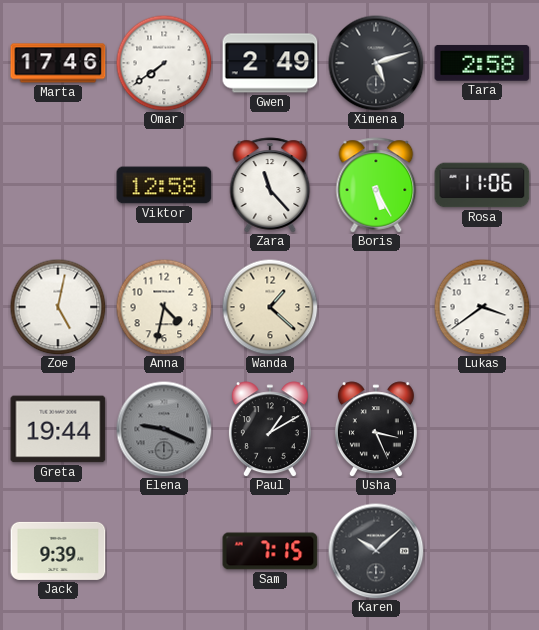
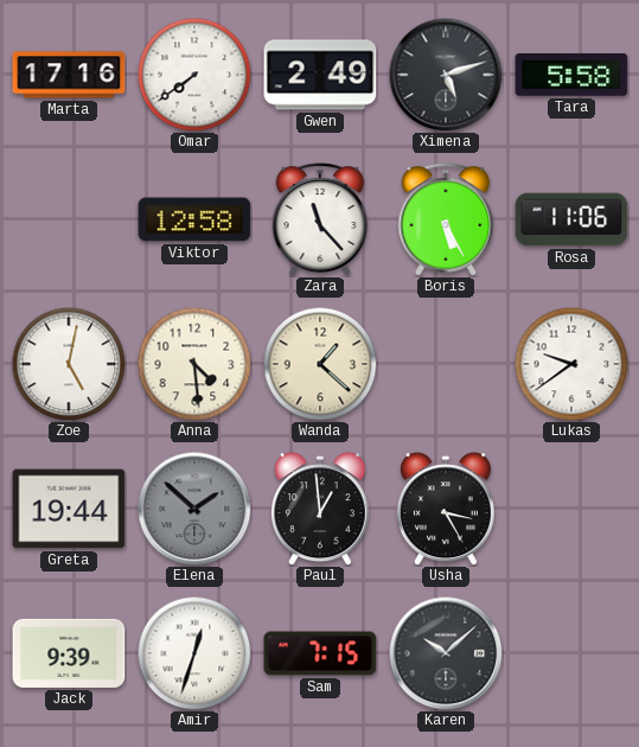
Marta: 17:46 -> 17:16
Tara: 2:58 -> 5:58
Anna: 4:32 -> 4:29
Lukas: 3:39 -> 9:39
Elena: 9:19 -> 1:52
Paul: 1:10 -> 12:59
Usha: 3:26 -> 3:25
Amir: none -> 12:33
